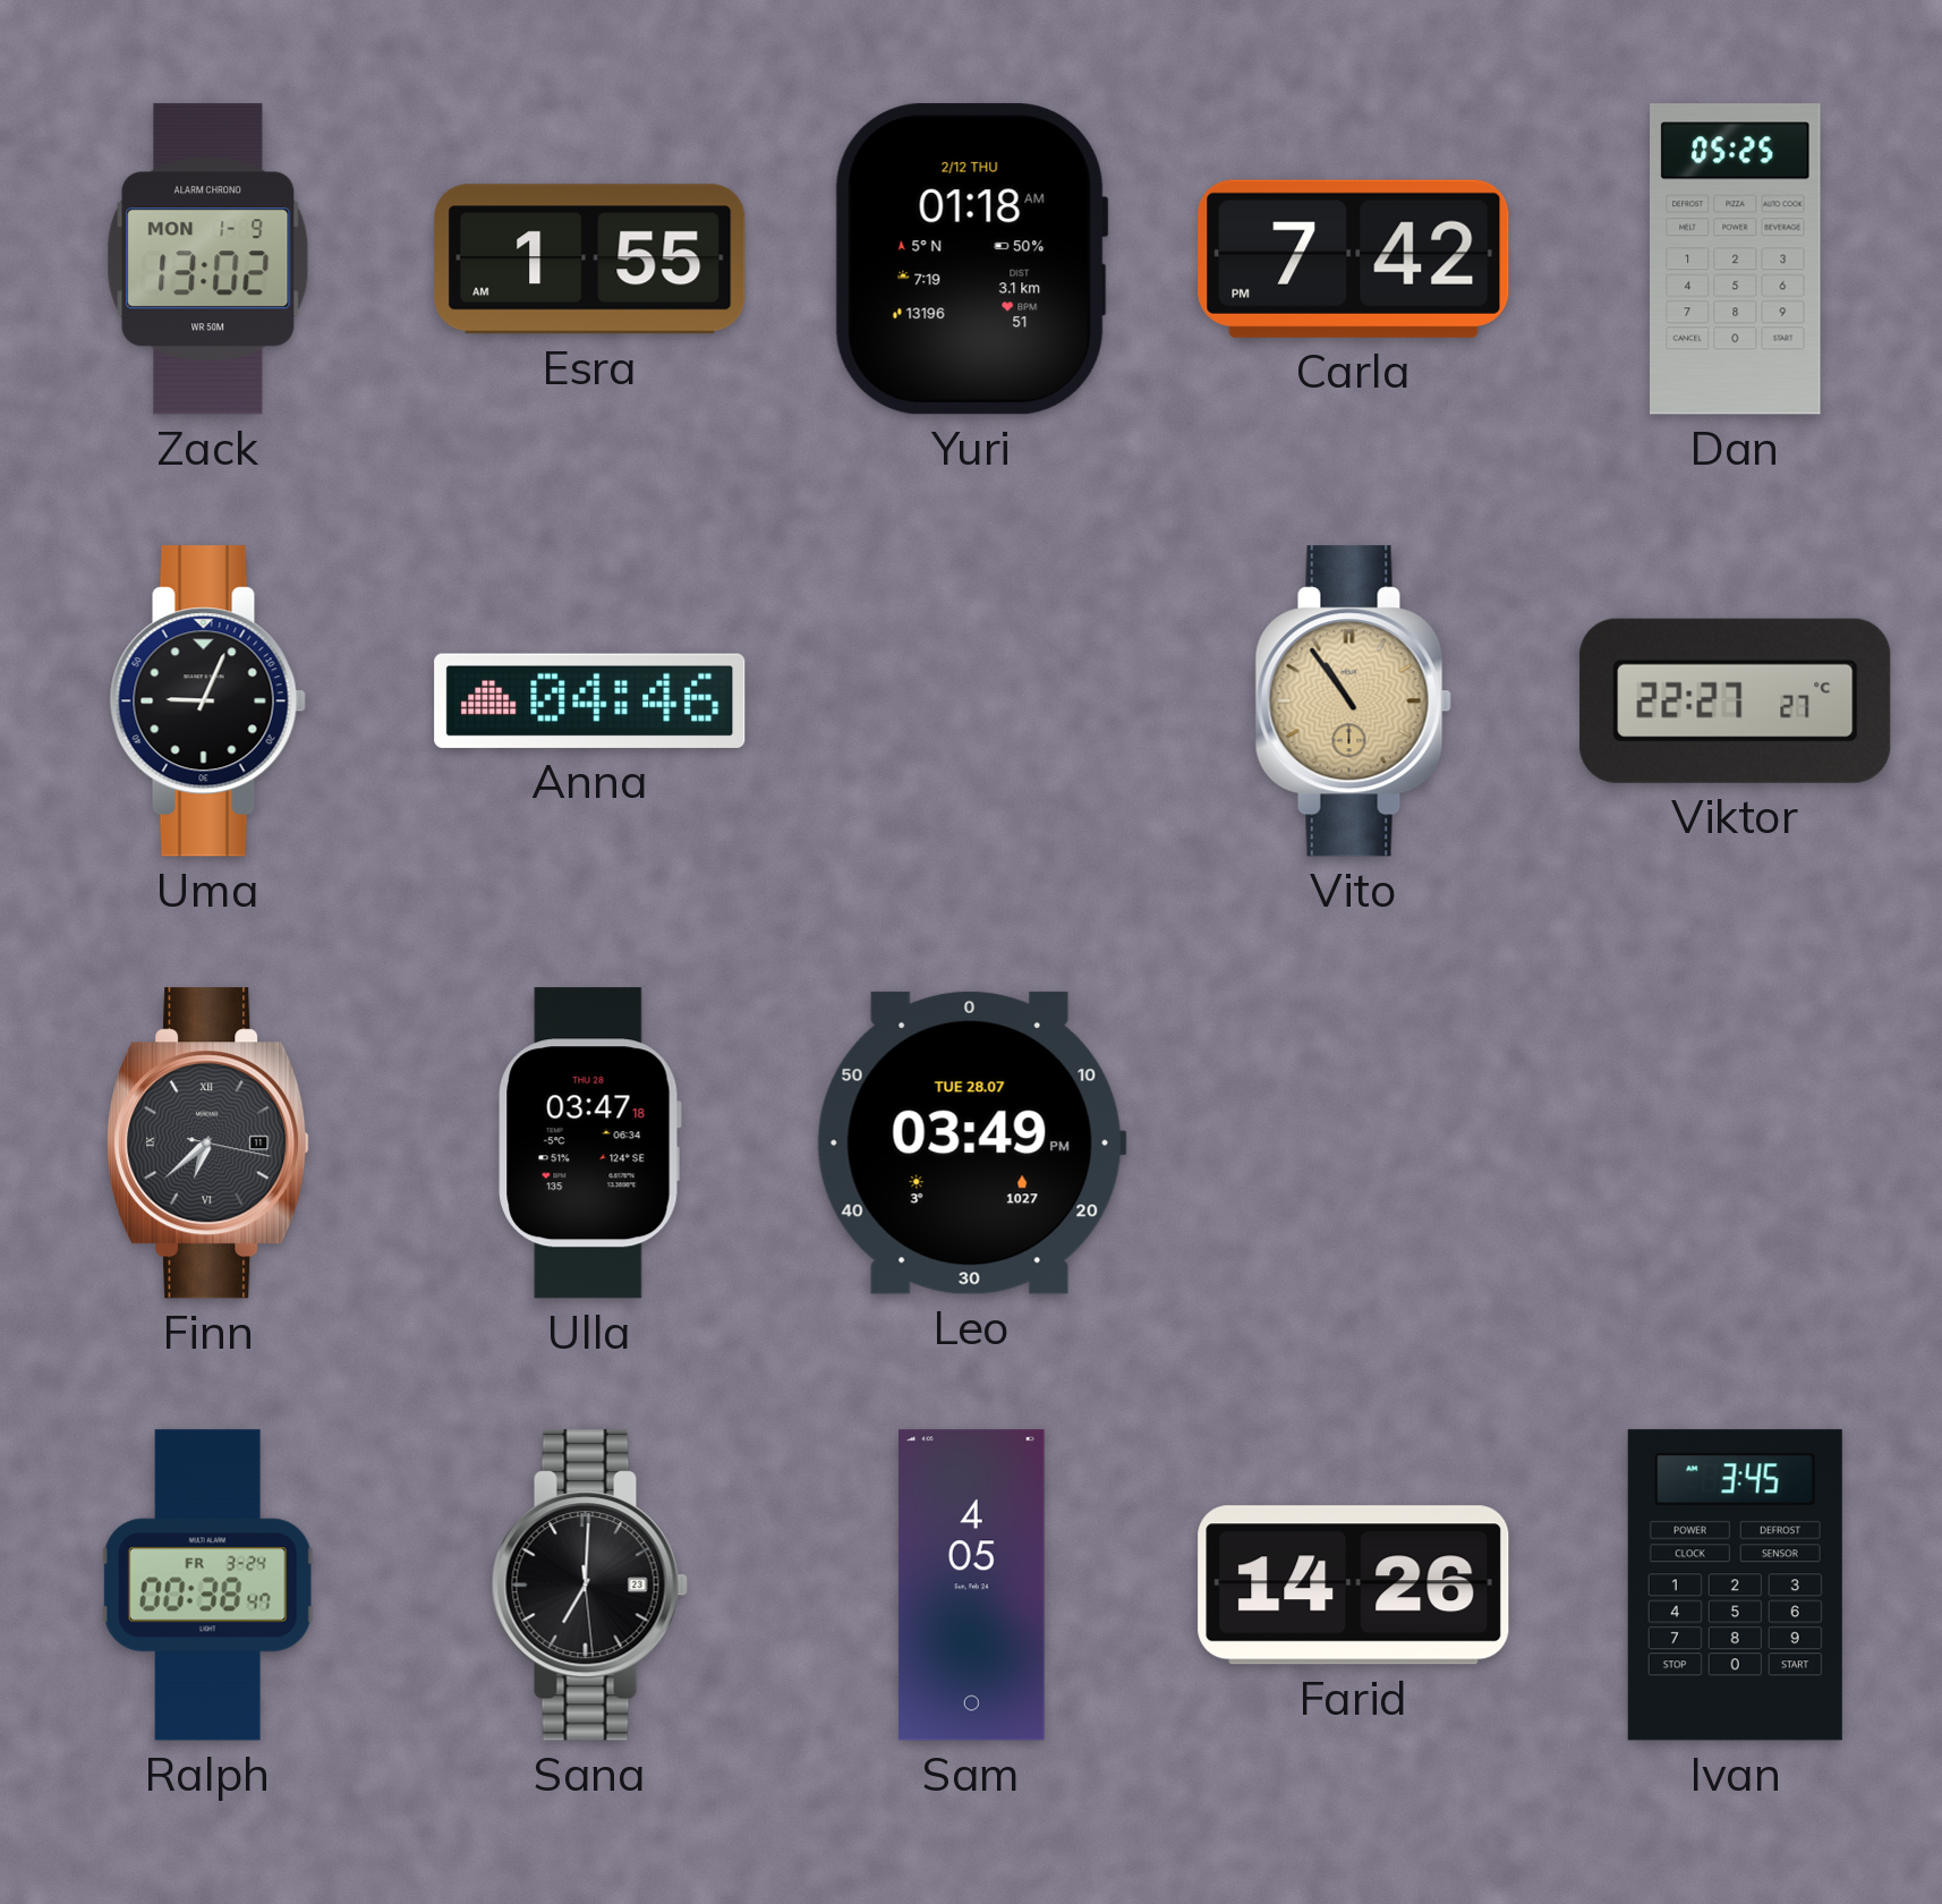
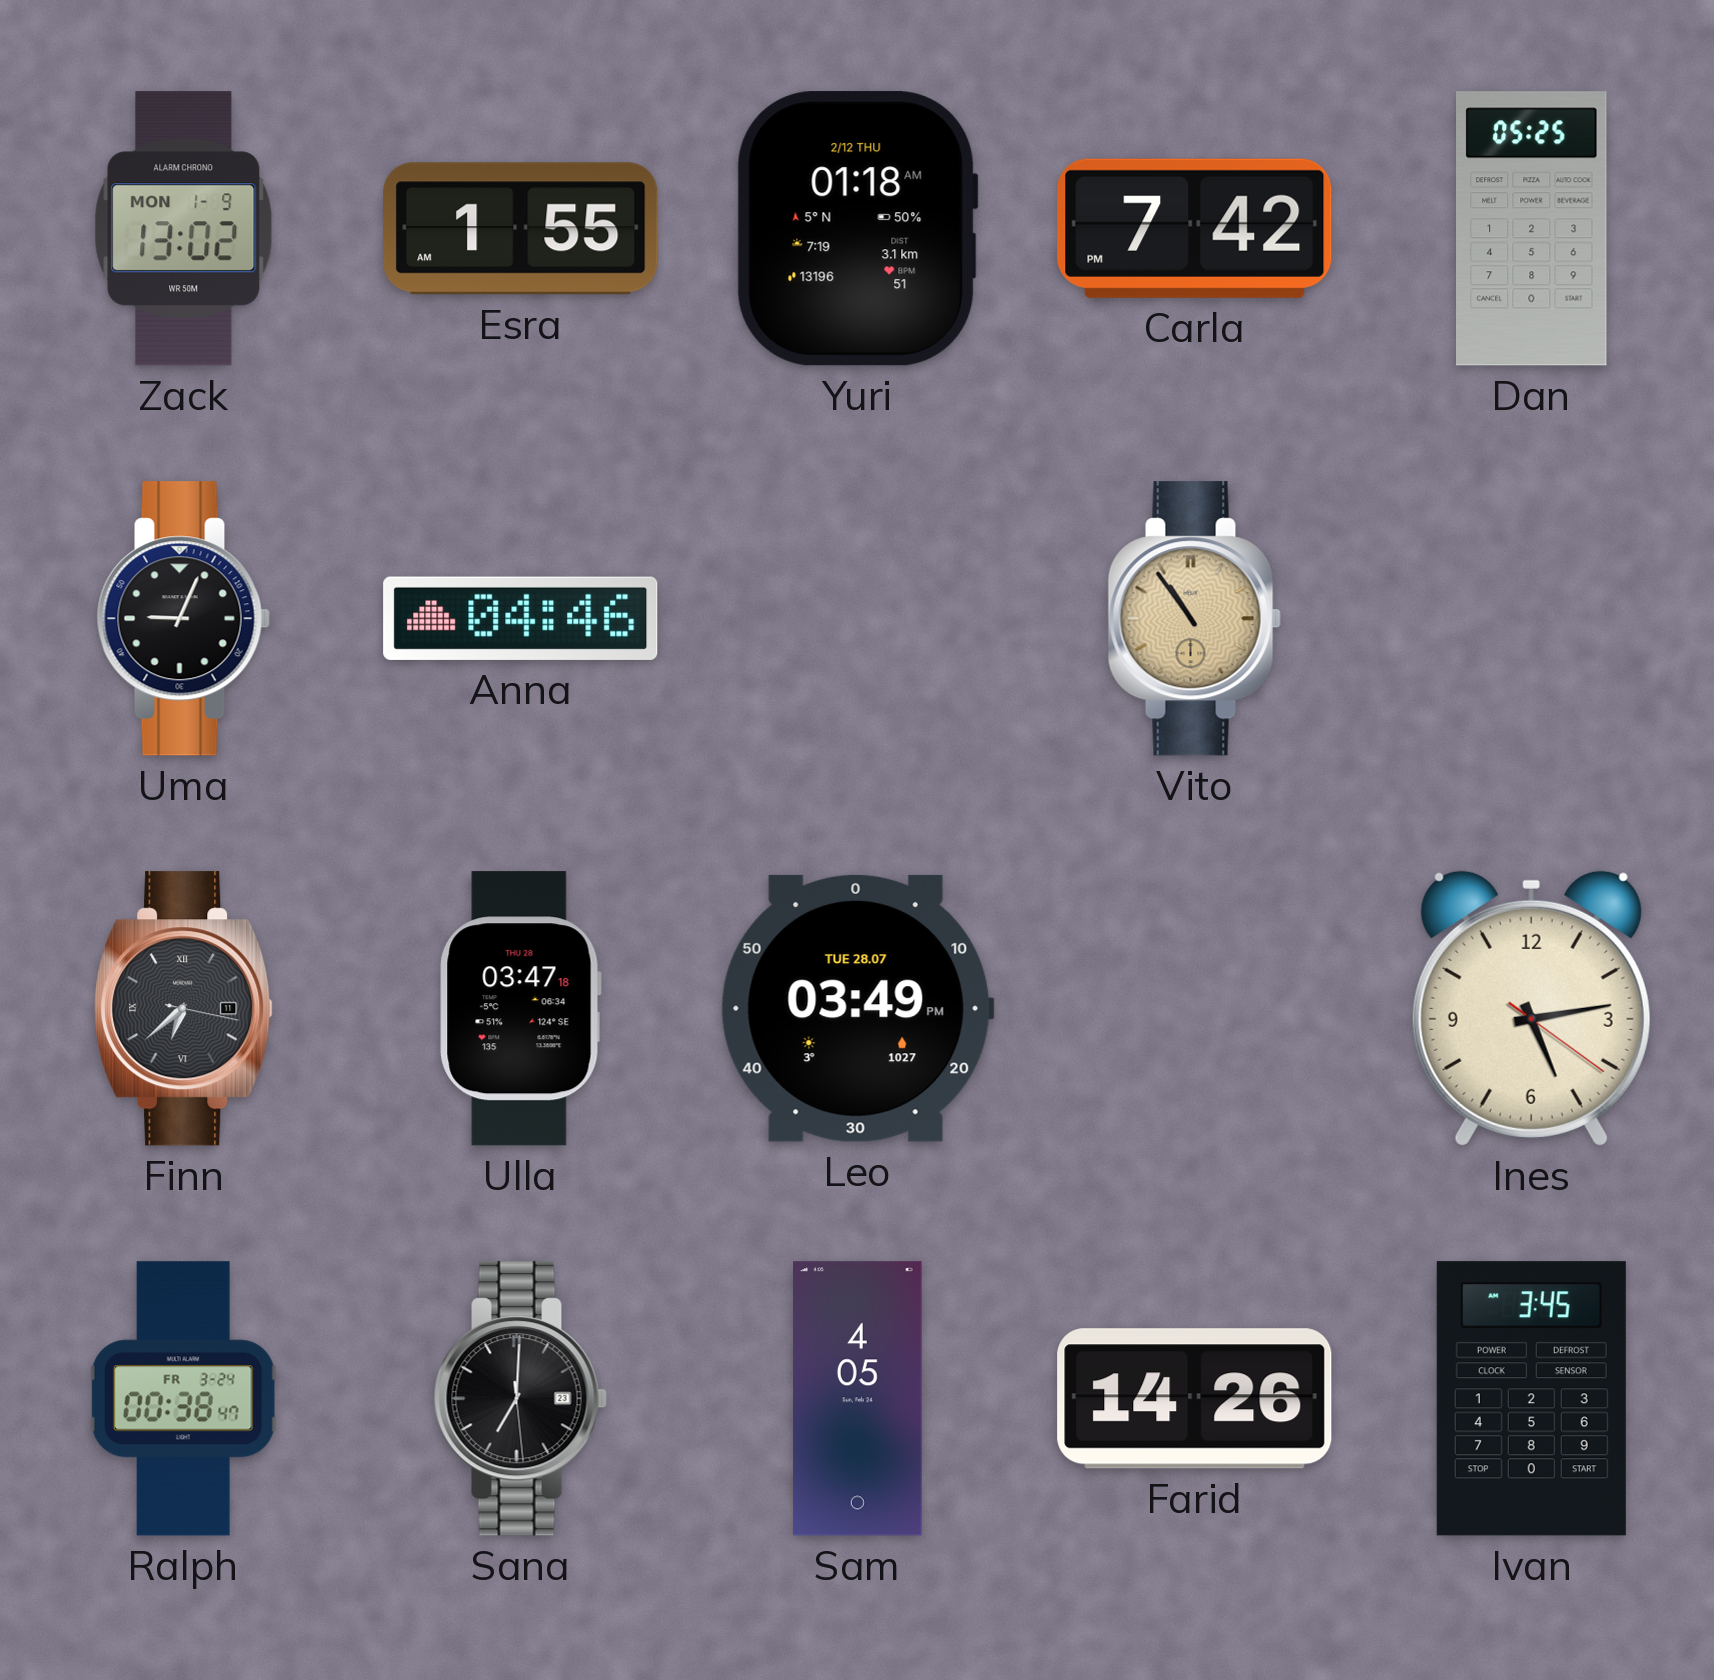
Viktor: 22:27 -> none
Ines: none -> 5:13
